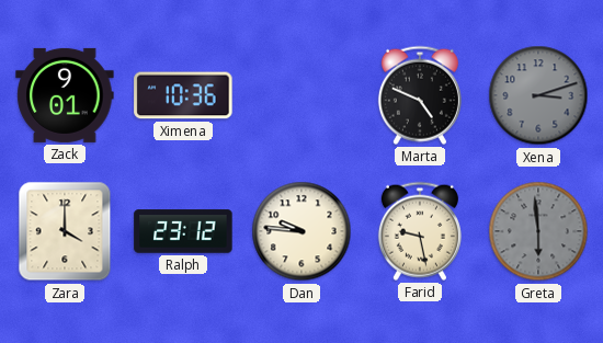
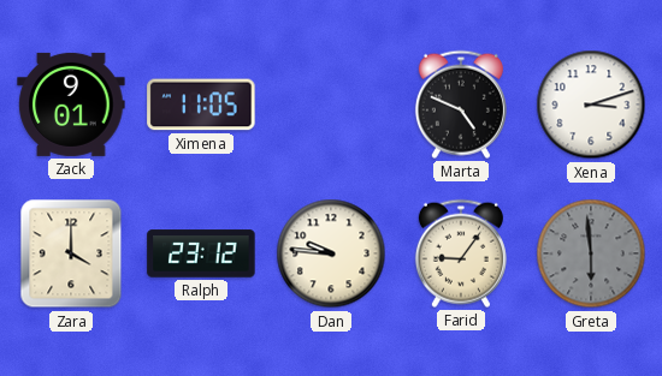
Ximena: 10:36 -> 11:05
Xena dial: grey -> white
Farid: 9:28 -> 9:06
